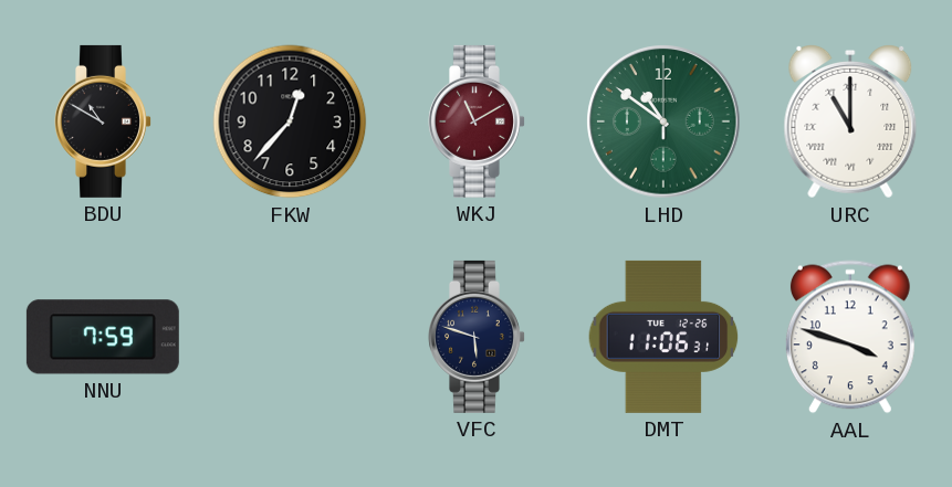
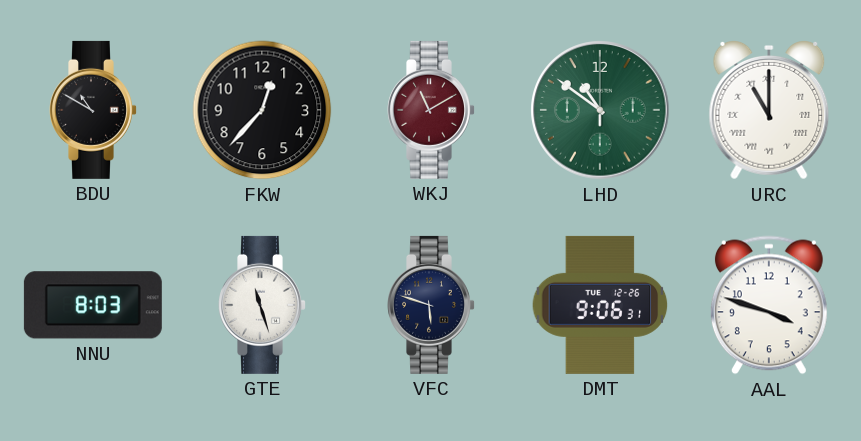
NNU: 7:59 -> 8:03
GTE: none -> 11:27
DMT: 11:06 -> 9:06
